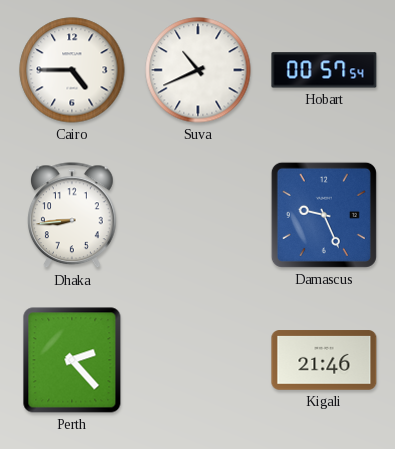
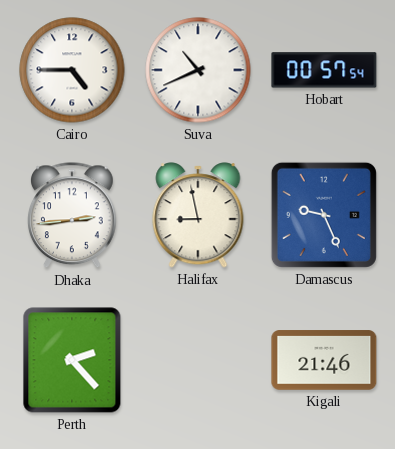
Dhaka: 8:44 -> 2:44
Halifax: none -> 8:58
